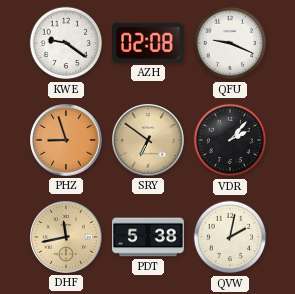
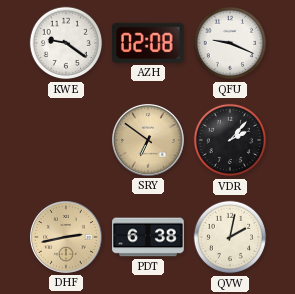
PHZ: 8:57 -> none
DHF: 11:43 -> 2:43
PDT: 5:38 -> 6:38
